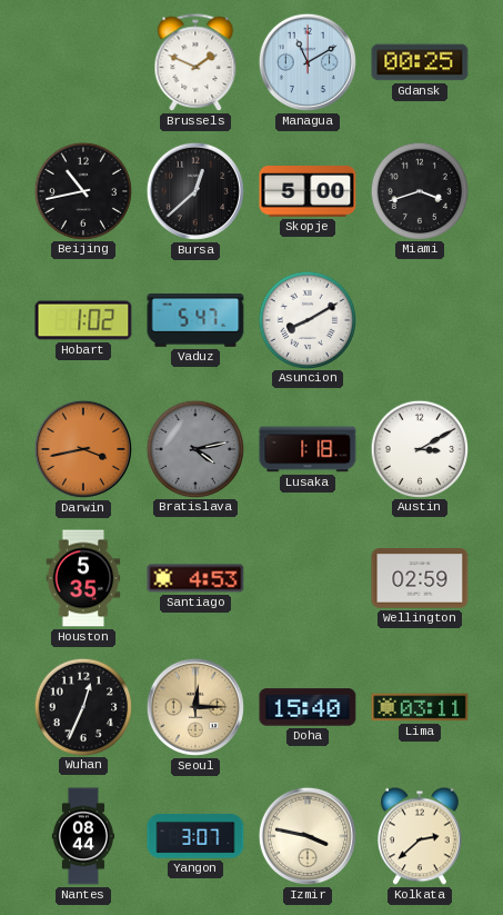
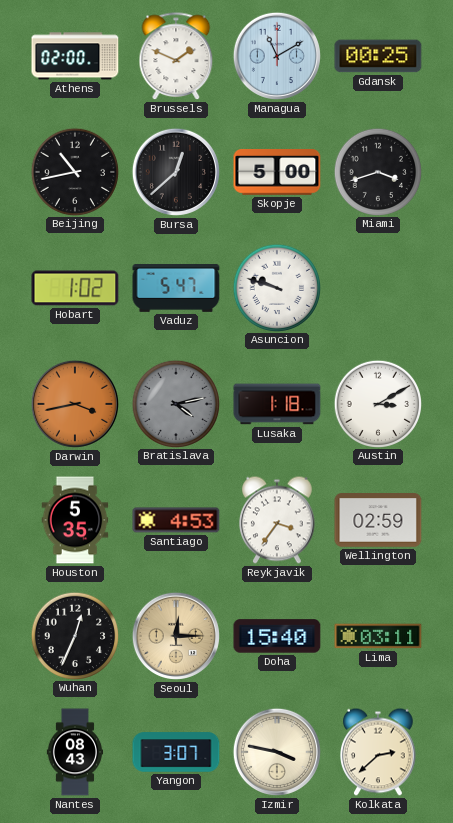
Athens: none -> 02:00
Asuncion: 8:10 -> 9:48
Reykjavik: none -> 3:36
Nantes: 08:44 -> 08:43
